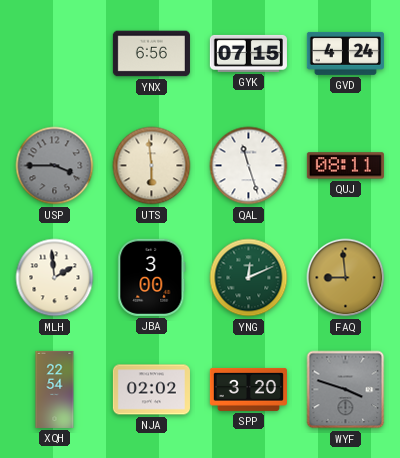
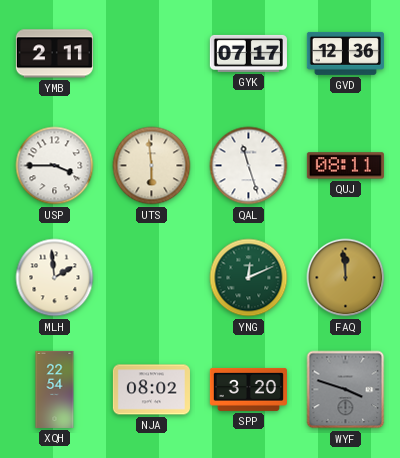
YMB: none -> 2:11
YNX: 6:56 -> none
GYK: 07:15 -> 07:17
GVD: 4:24 -> 12:36
USP dial: grey -> white
JBA: 3:00 -> none
FAQ: 8:59 -> 11:59
NJA: 02:02 -> 08:02
